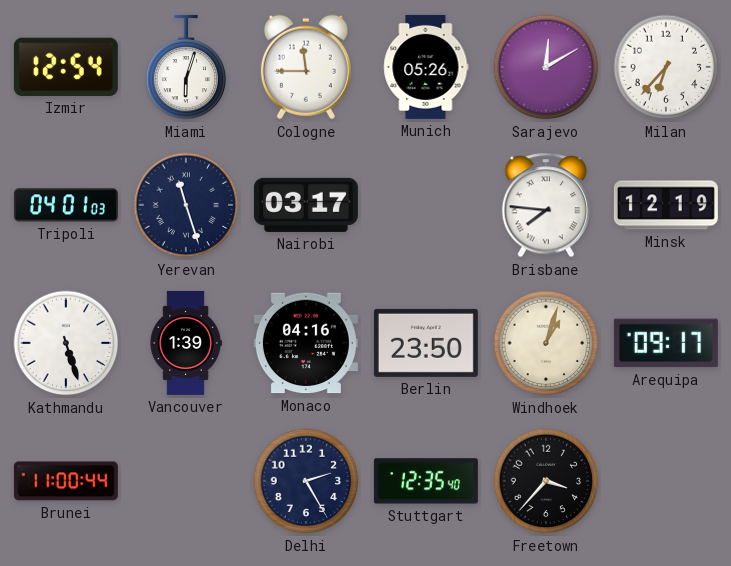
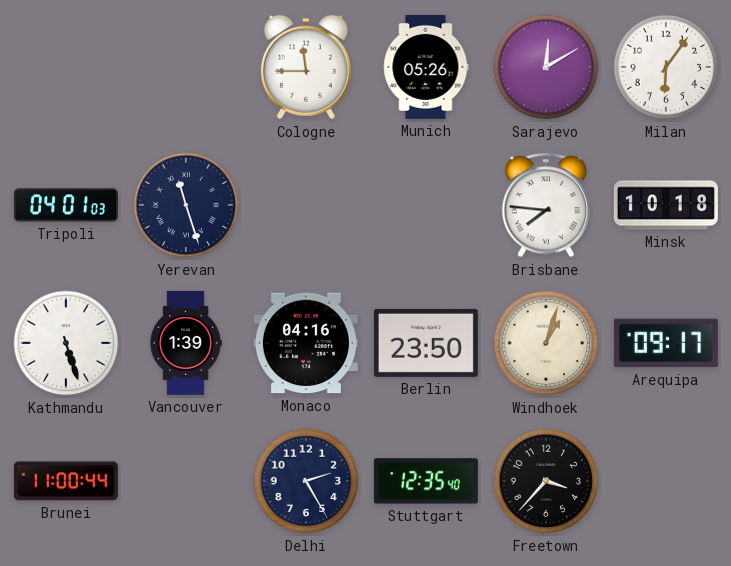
Izmir: 12:54 -> none
Miami: 6:03 -> none
Milan: 6:37 -> 6:06
Nairobi: 03:17 -> none
Minsk: 12:19 -> 10:18
